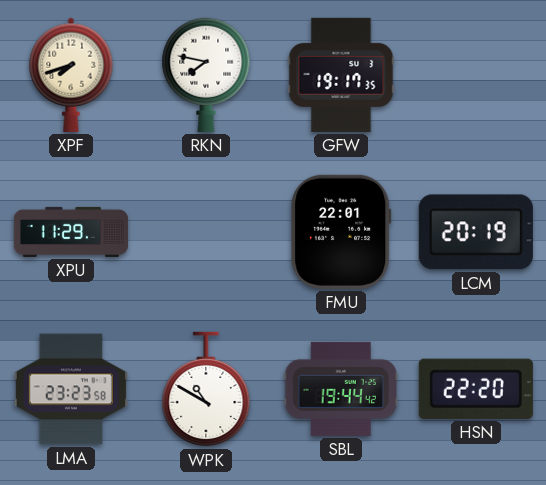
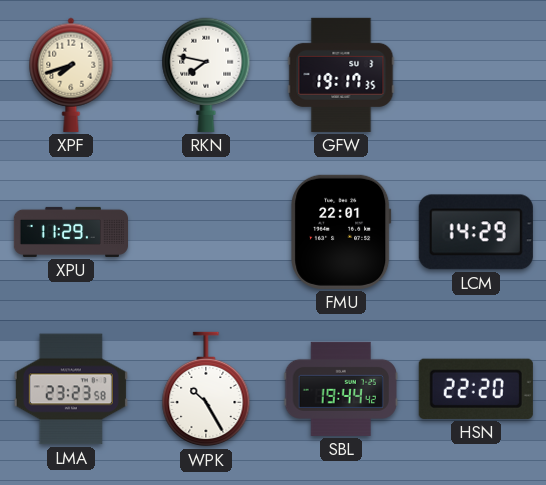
LCM: 20:19 -> 14:29
WPK: 10:50 -> 10:25
